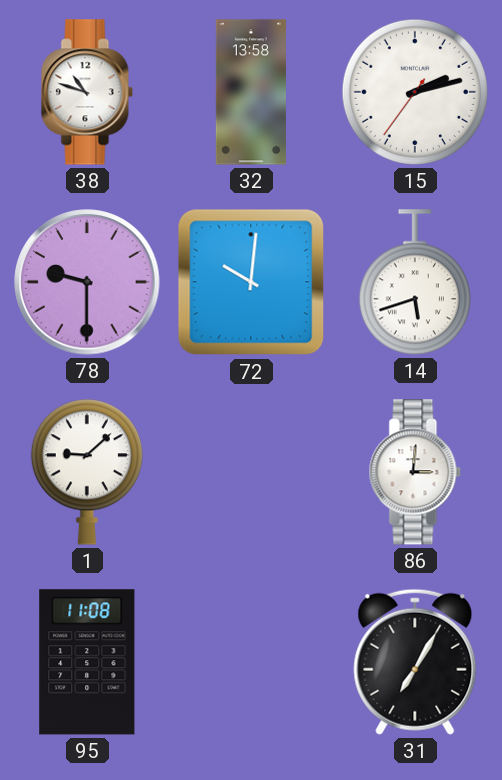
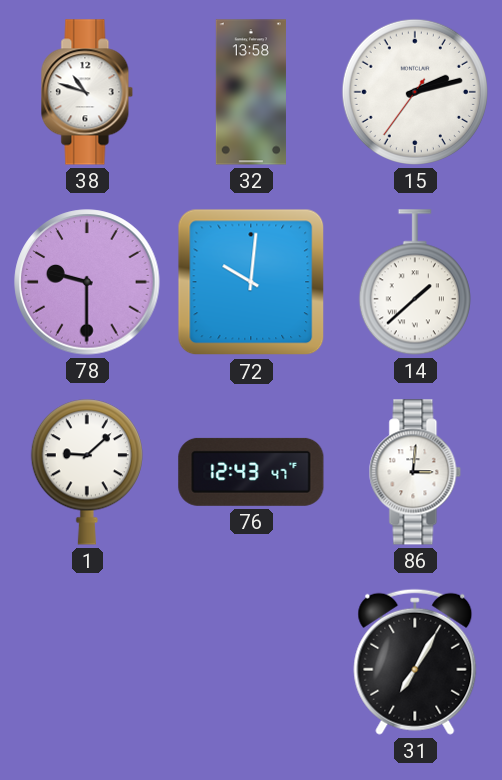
14: 5:42 -> 1:38
76: none -> 12:43
95: 11:08 -> none
